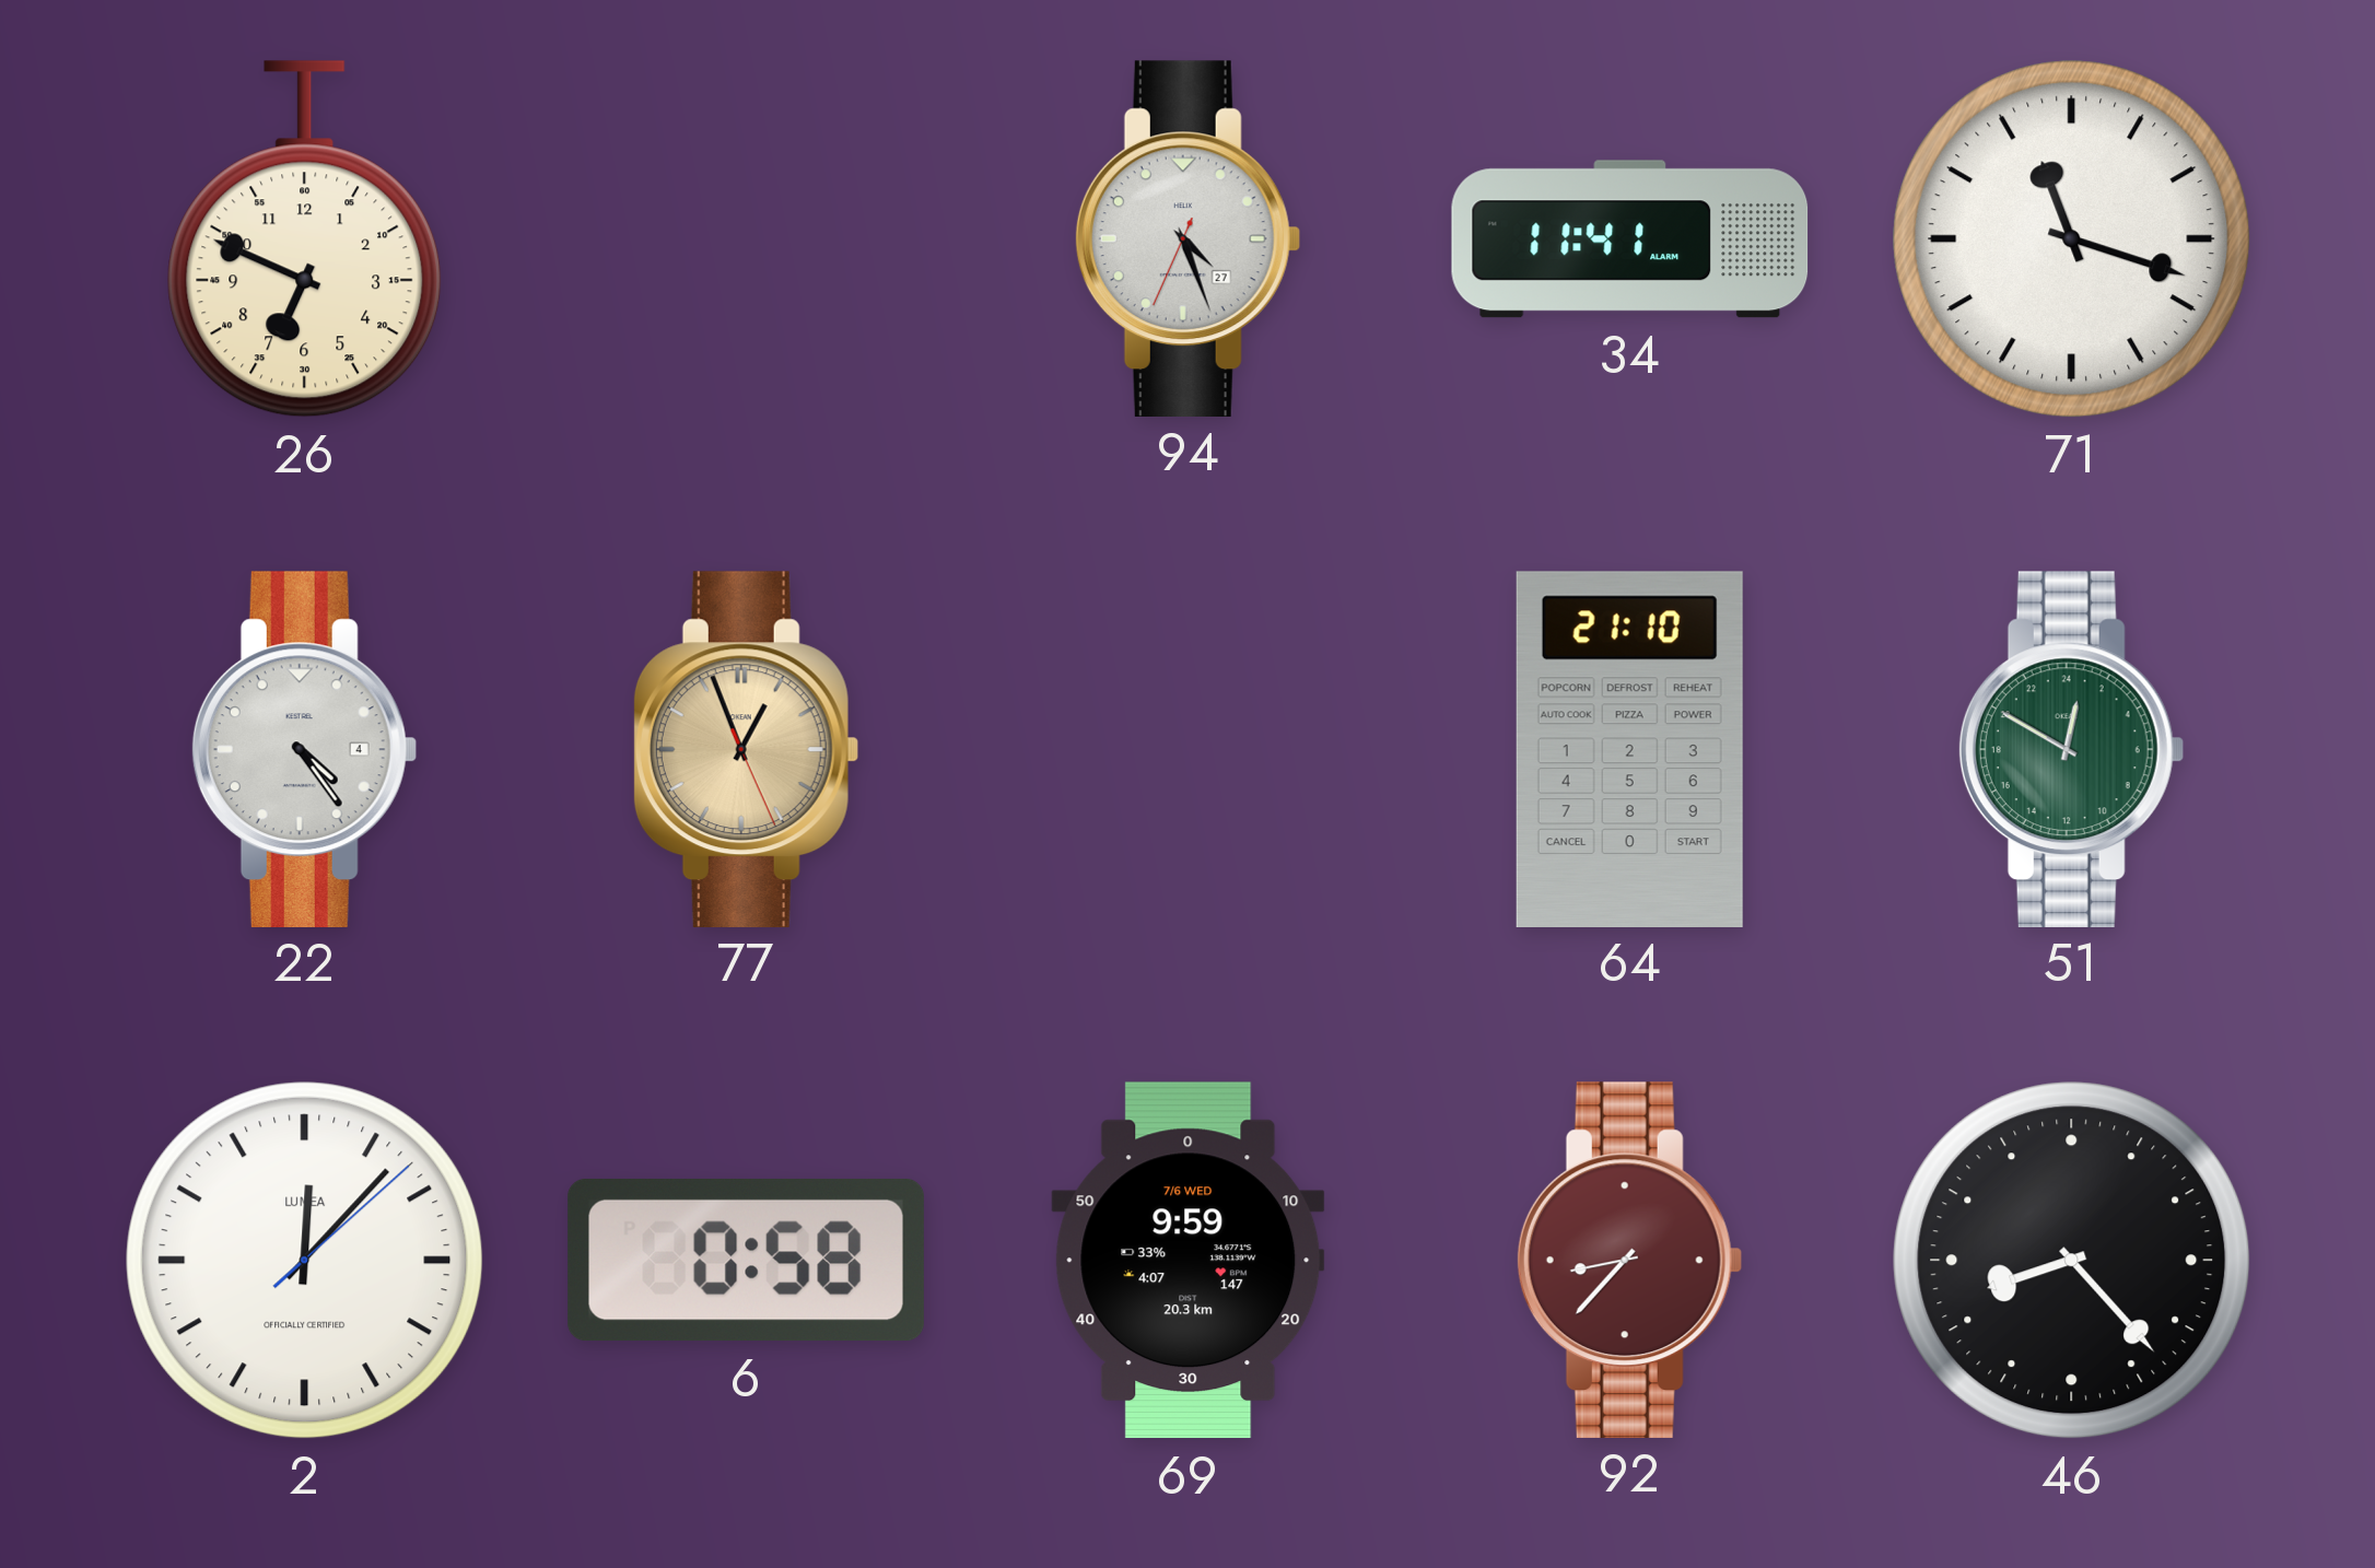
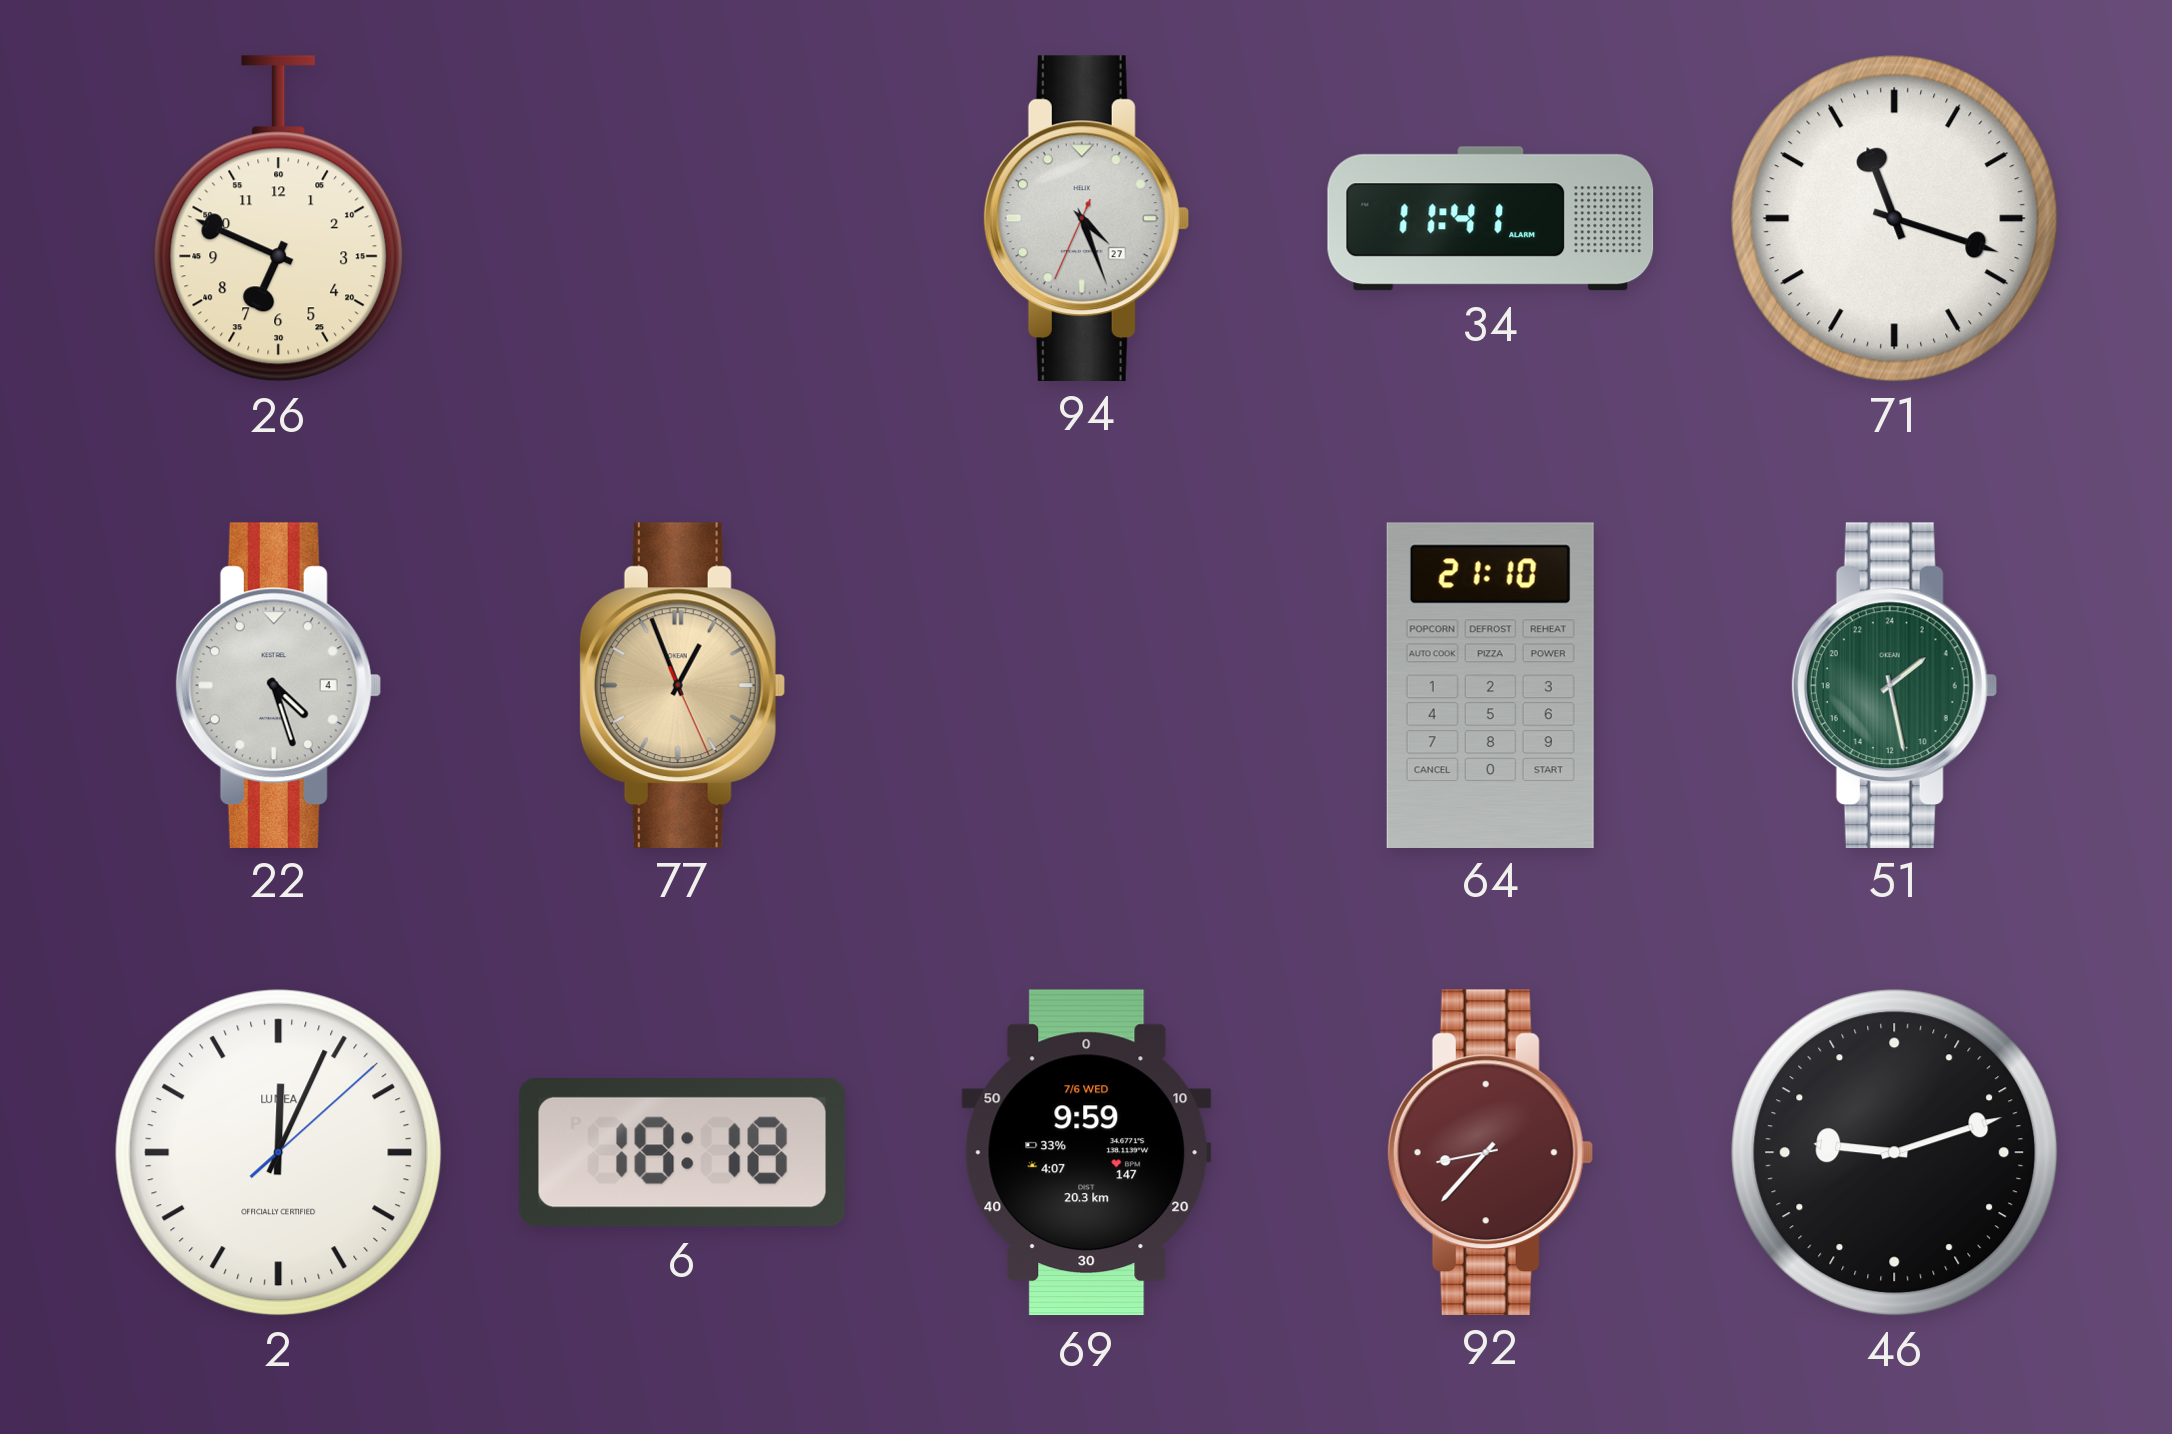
22: 4:24 -> 4:27
51: 0:50 -> 3:28
2: 12:07 -> 12:04
6: 0:58 -> 18:18
46: 8:23 -> 9:12
